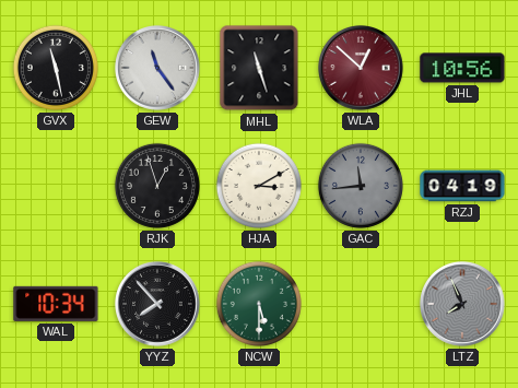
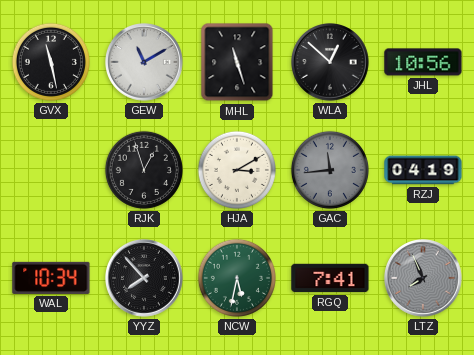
GEW: 11:24 -> 11:10
WLA dial: burgundy -> black
NCW: 5:30 -> 5:32
RGQ: none -> 7:41
